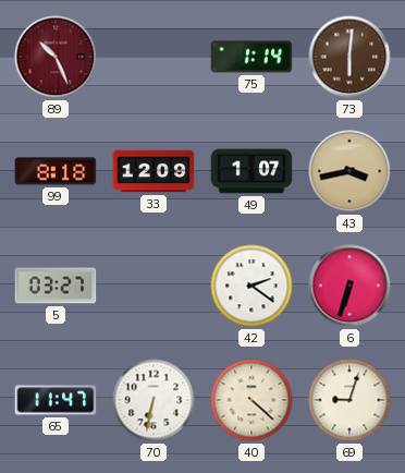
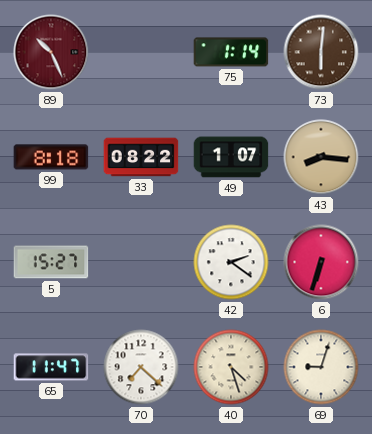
33: 12:09 -> 08:22
43: 3:43 -> 8:16
5: 03:27 -> 15:27
70: 6:32 -> 7:22
40: 4:22 -> 4:27
